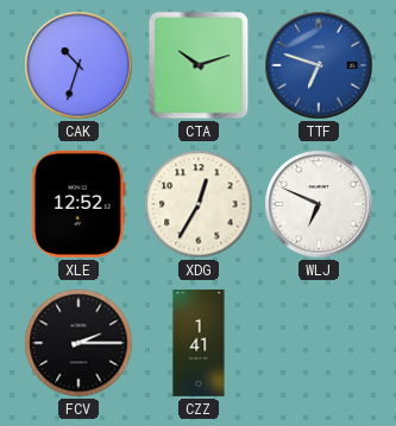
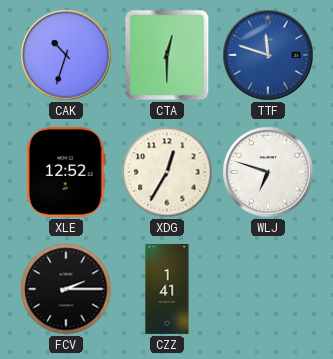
CTA: 10:12 -> 12:30
TTF: 6:48 -> 11:48
WLJ: 6:49 -> 6:48
